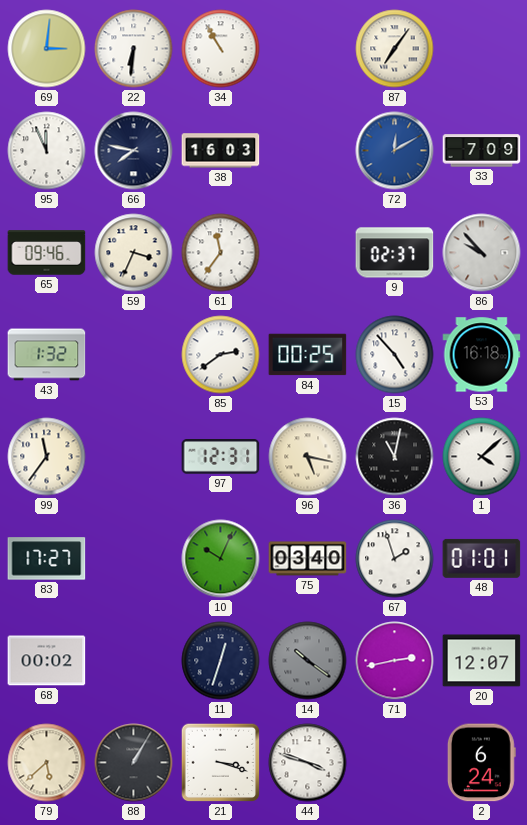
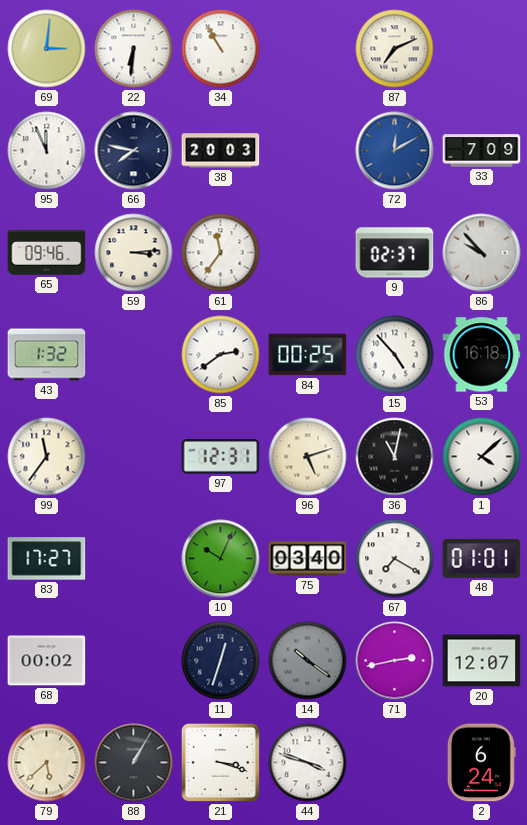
87: 7:06 -> 7:11
38: 16:03 -> 20:03
59: 3:34 -> 3:14
96: 5:17 -> 5:12
67: 1:57 -> 7:20
